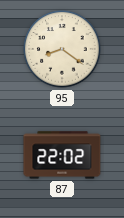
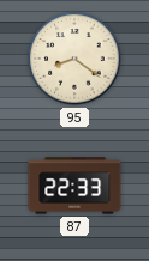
87: 22:02 -> 22:33
